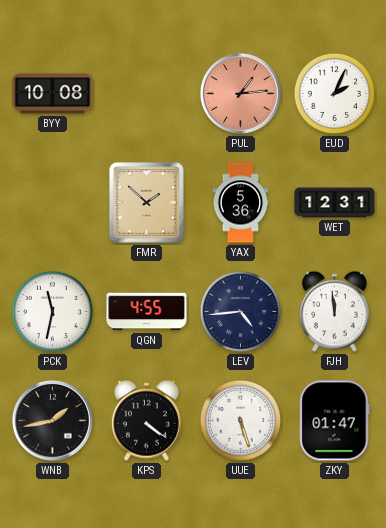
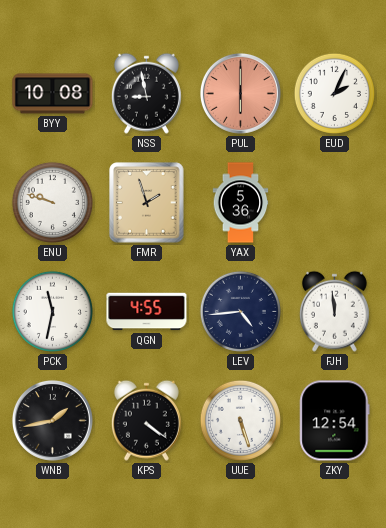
NSS: none -> 8:58
PUL: 1:14 -> 6:00
ENU: none -> 9:48
FMR: 1:52 -> 1:57
WET: 12:31 -> none
ZKY: 01:47 -> 12:54
